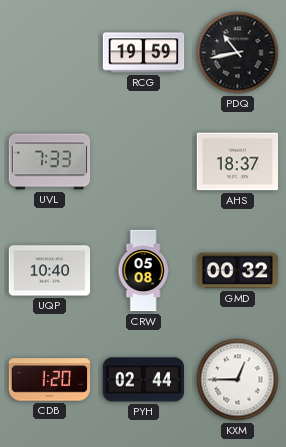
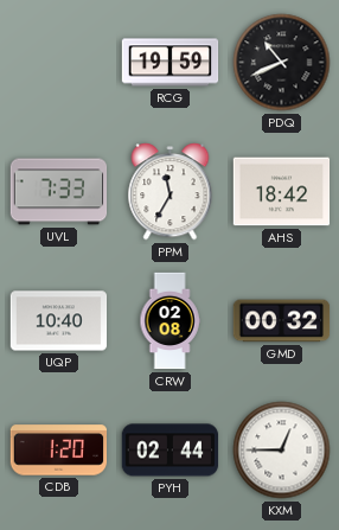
PDQ: 10:43 -> 10:41
PPM: none -> 11:35
AHS: 18:37 -> 18:42
CRW: 05:08 -> 02:08
